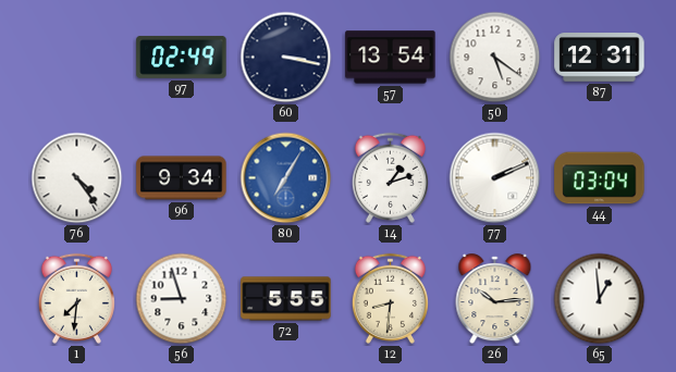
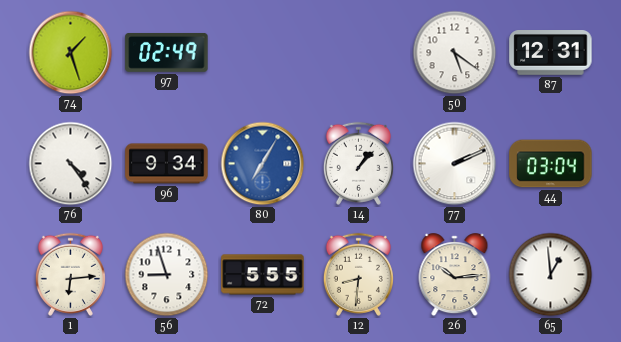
74: none -> 1:27
60: 3:17 -> none
57: 13:54 -> none
14: 1:12 -> 1:07
1: 7:31 -> 6:14
